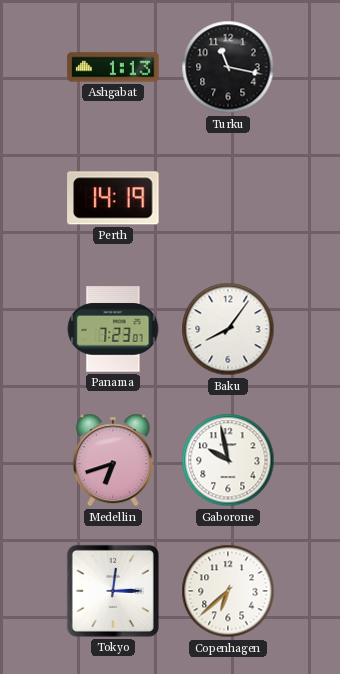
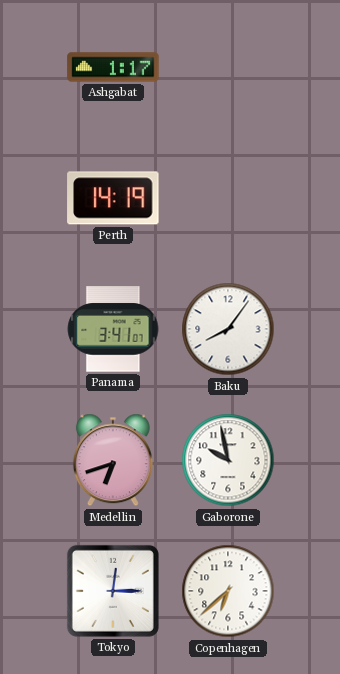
Ashgabat: 1:13 -> 1:17
Turku: 11:17 -> none
Panama: 7:23 -> 3:41
